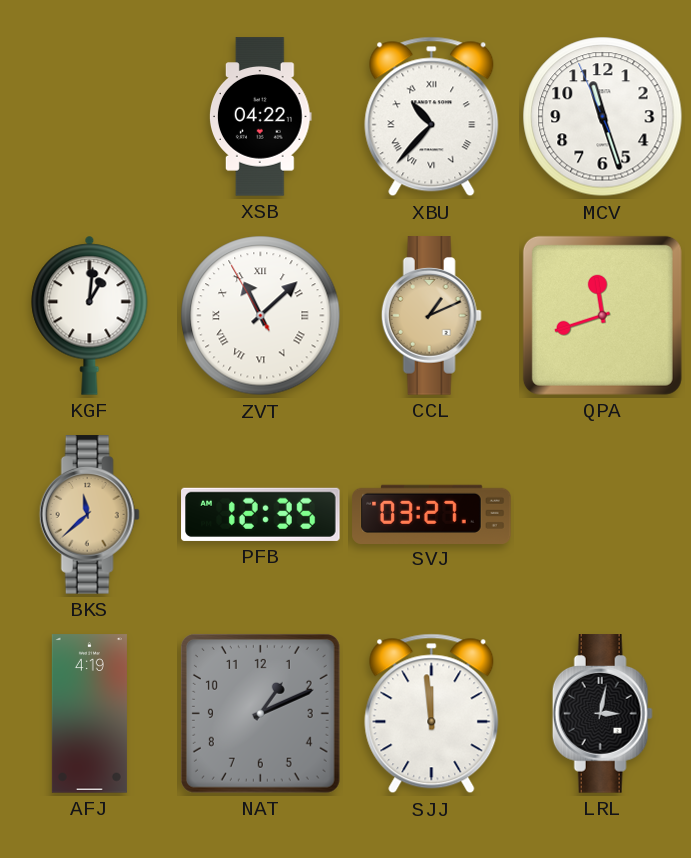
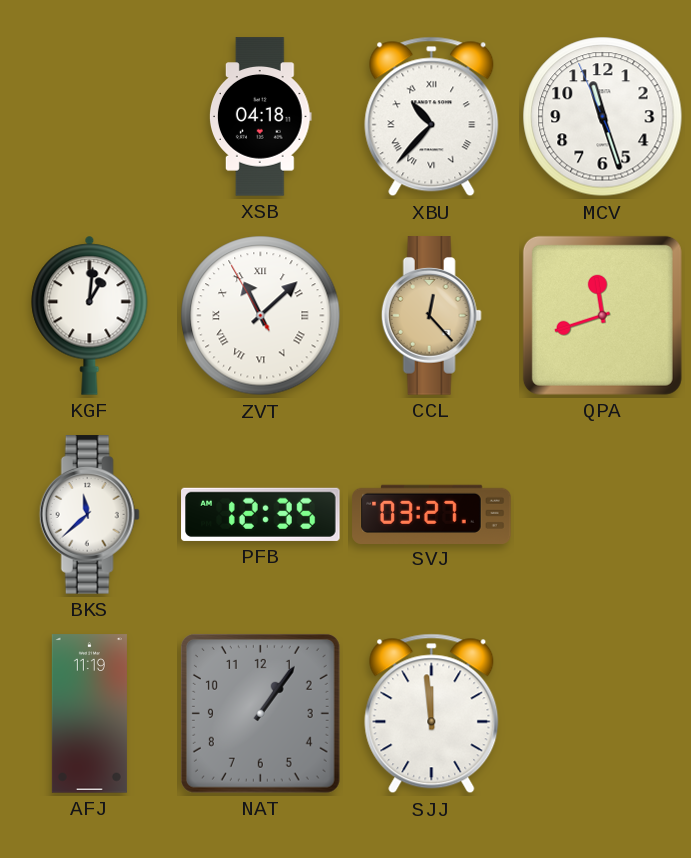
XSB: 04:22 -> 04:18
CCL: 1:11 -> 12:23
BKS dial: champagne -> white
AFJ: 4:19 -> 11:19
NAT: 1:11 -> 1:06
LRL: 3:02 -> none
